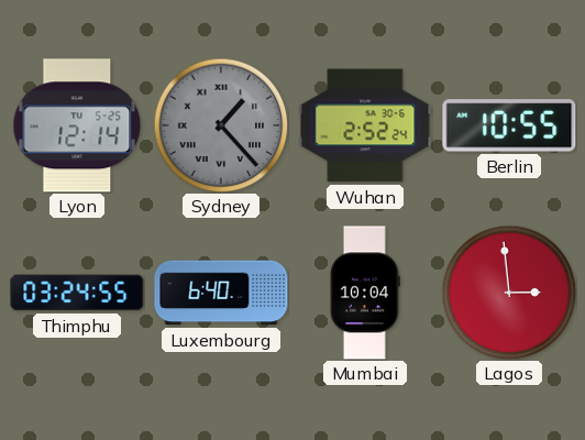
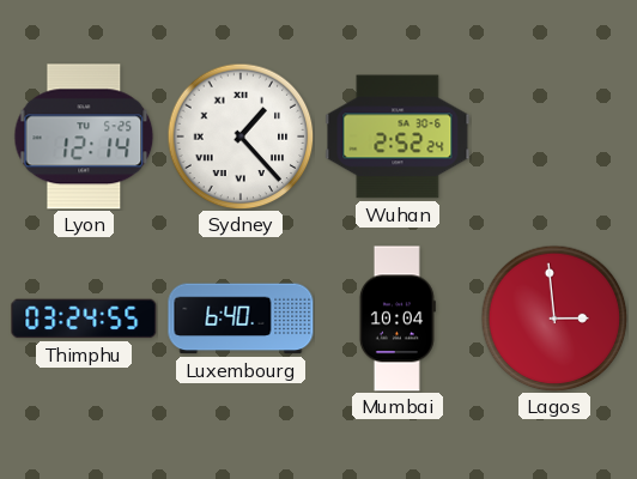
Sydney dial: grey -> white
Berlin: 10:55 -> none
